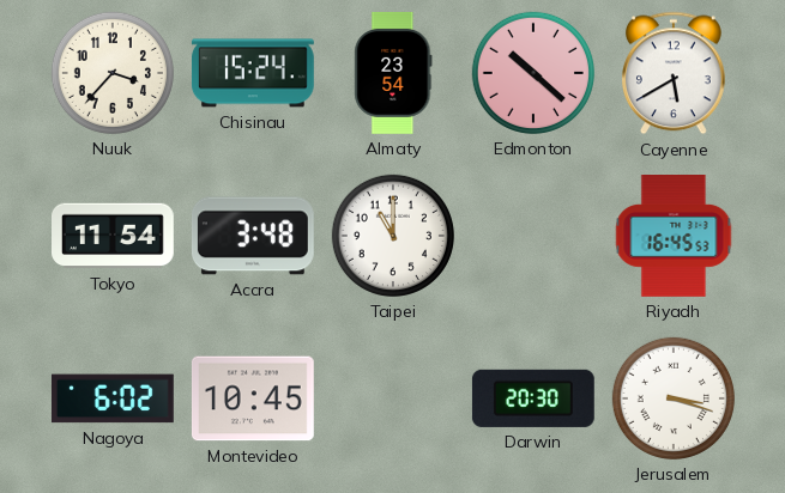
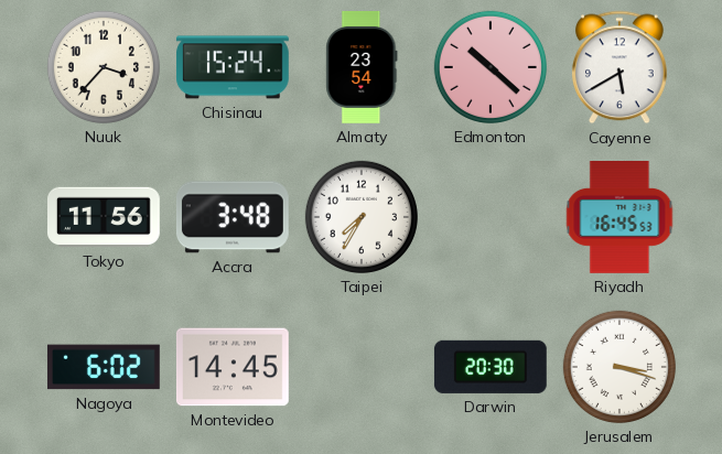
Tokyo: 11:54 -> 11:56
Taipei: 11:00 -> 7:35
Montevideo: 10:45 -> 14:45
